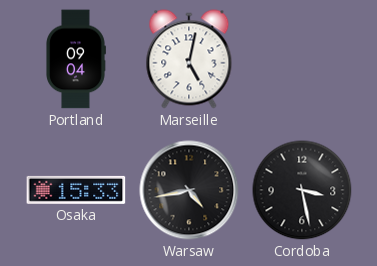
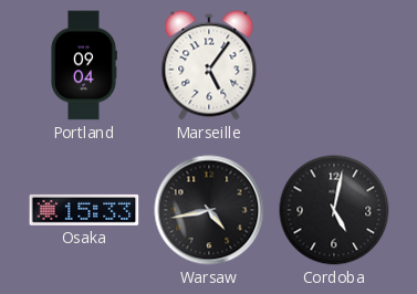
Marseille: 5:02 -> 5:06
Cordoba: 3:28 -> 5:02
